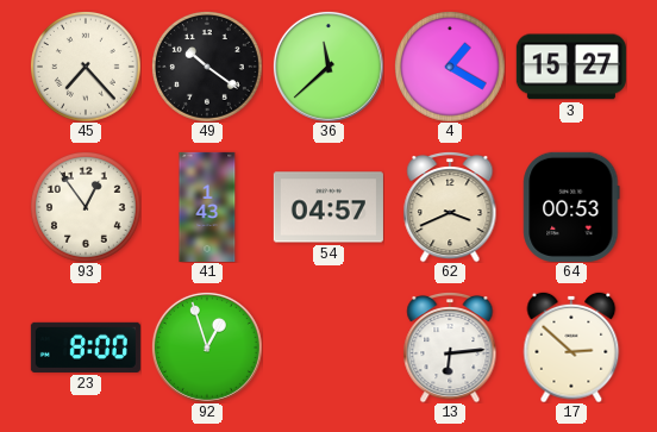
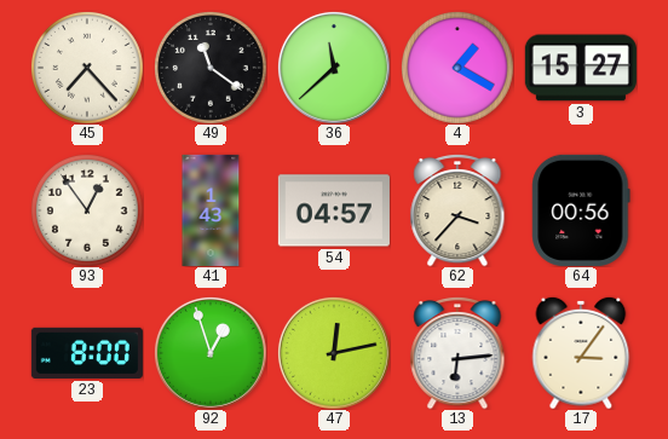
49: 10:21 -> 11:21
62: 3:41 -> 3:37
64: 00:53 -> 00:56
47: none -> 12:13
17: 2:52 -> 3:06
